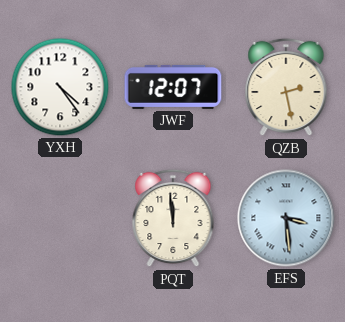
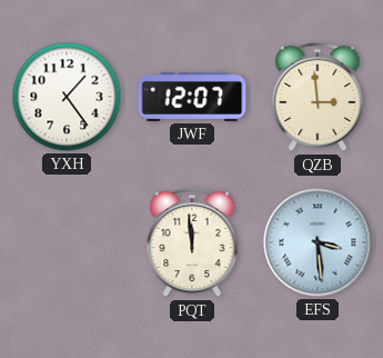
YXH: 4:24 -> 1:24
QZB: 2:28 -> 2:59
